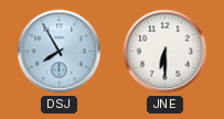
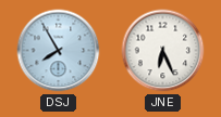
JNE: 6:30 -> 6:26
